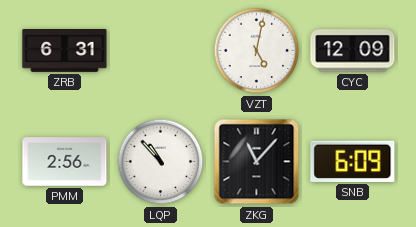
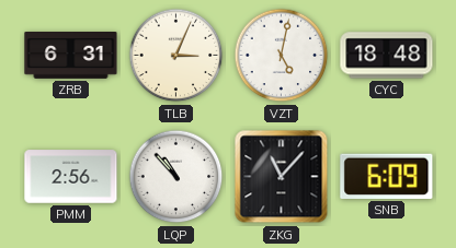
TLB: none -> 3:04
CYC: 12:09 -> 18:48
